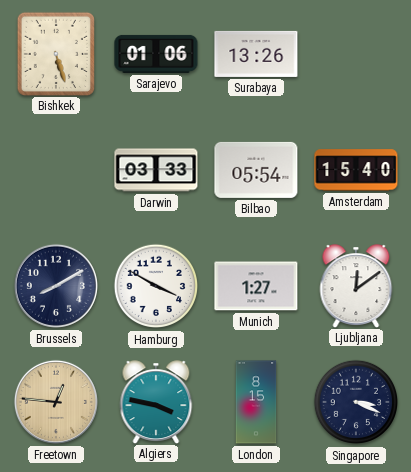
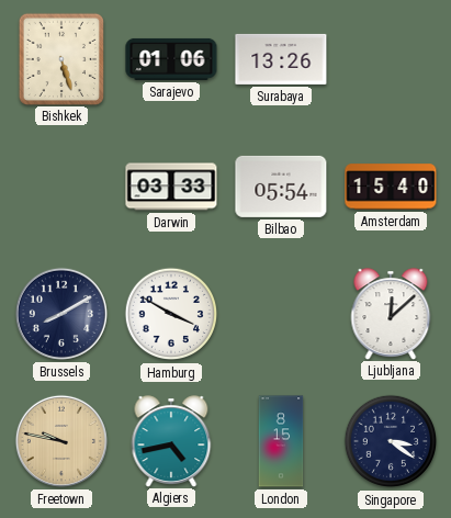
Munich: 1:27 -> none
Ljubljana: 12:09 -> 12:08
Freetown: 12:46 -> 9:47
Algiers: 3:47 -> 4:43
Singapore: 3:19 -> 3:21
